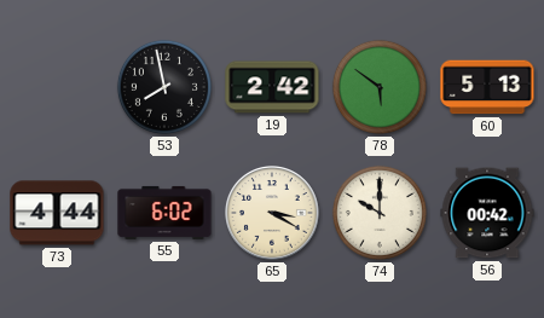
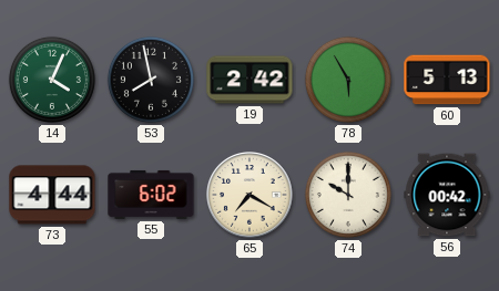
14: none -> 4:04
78: 5:51 -> 5:55
65: 3:20 -> 7:20
